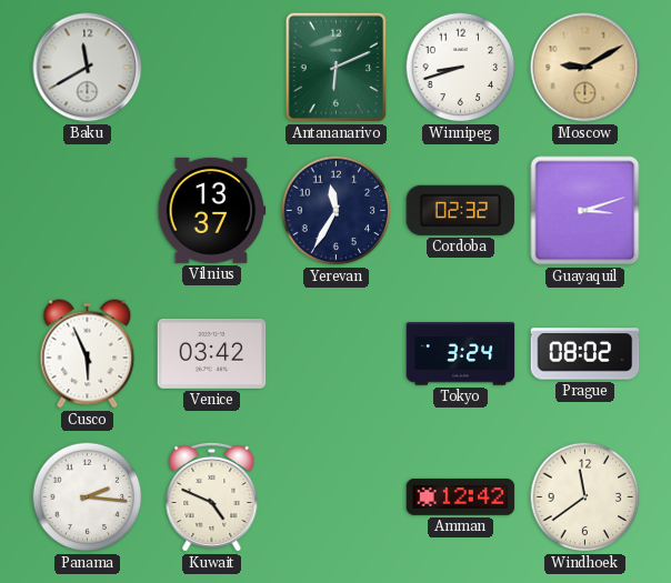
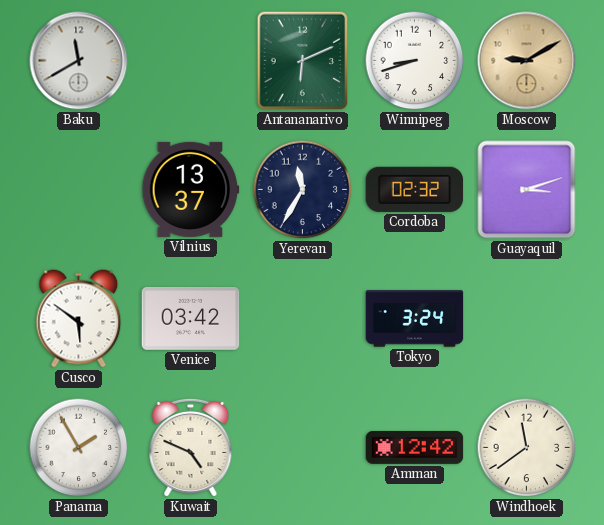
Cusco: 5:56 -> 5:51
Prague: 08:02 -> none
Panama: 2:16 -> 1:55
